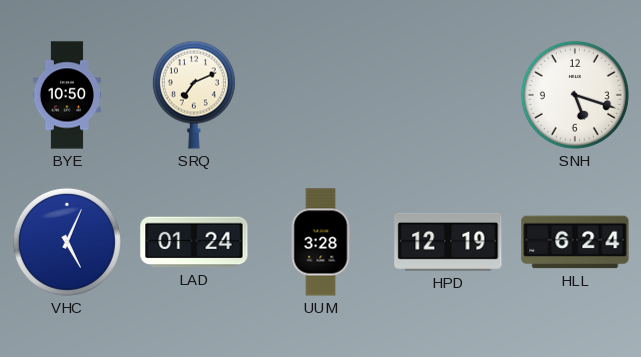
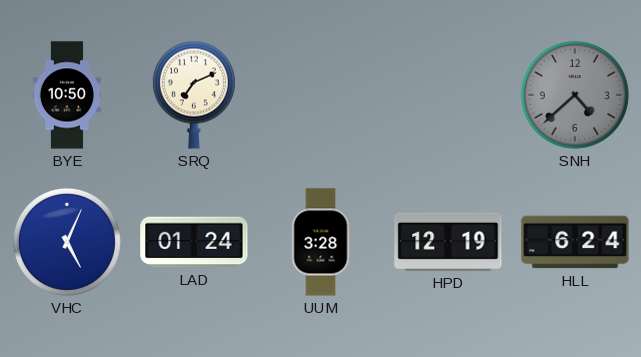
SNH: 5:18 -> 4:38
SNH dial: white -> grey
